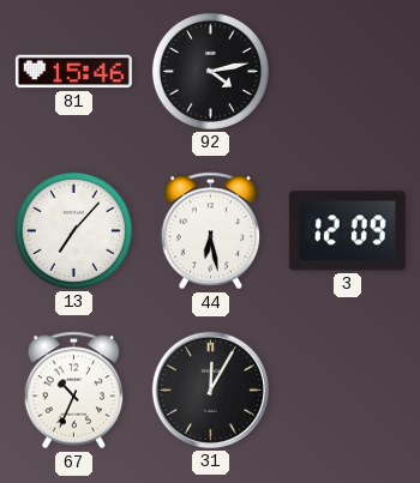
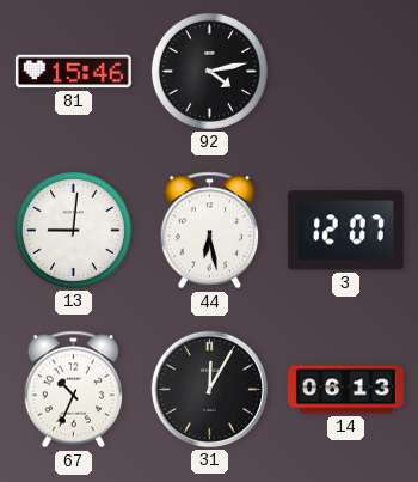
13: 7:07 -> 9:01
3: 12:09 -> 12:07
14: none -> 06:13
